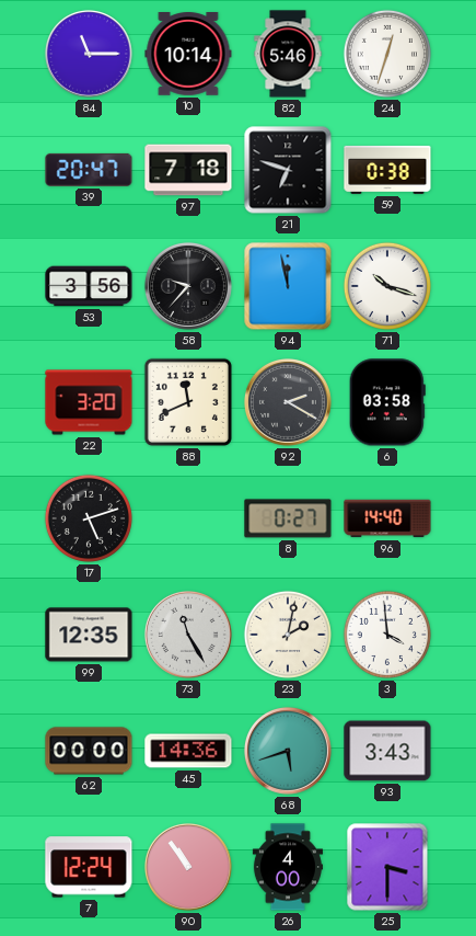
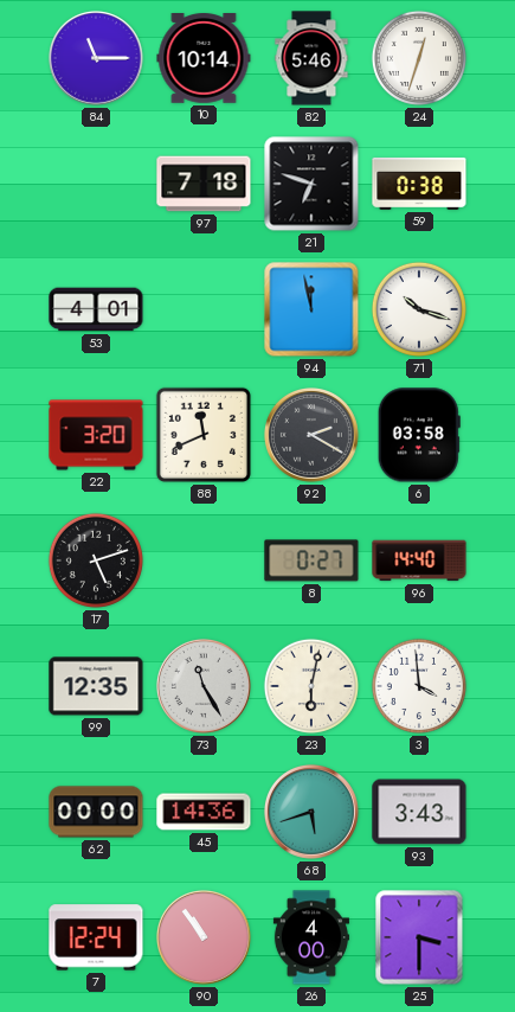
39: 20:47 -> none
53: 3:56 -> 4:01
58: 9:37 -> none
23: 2:02 -> 6:02
